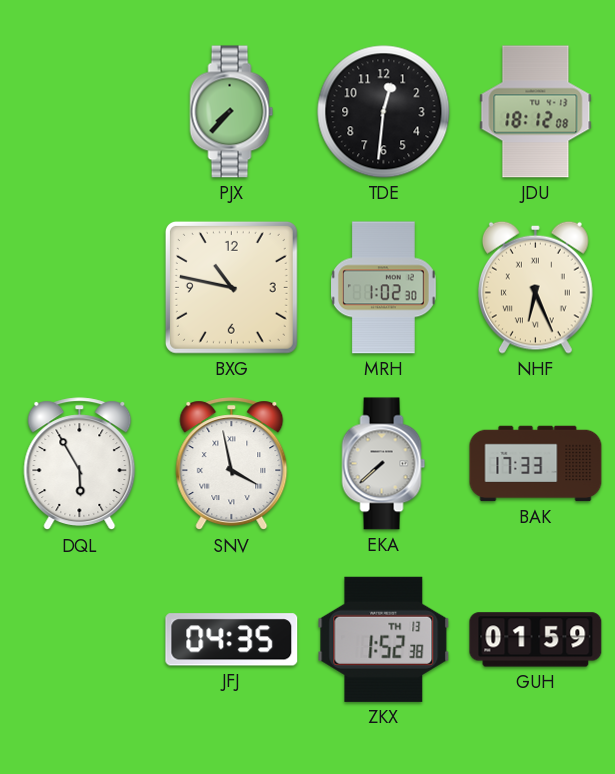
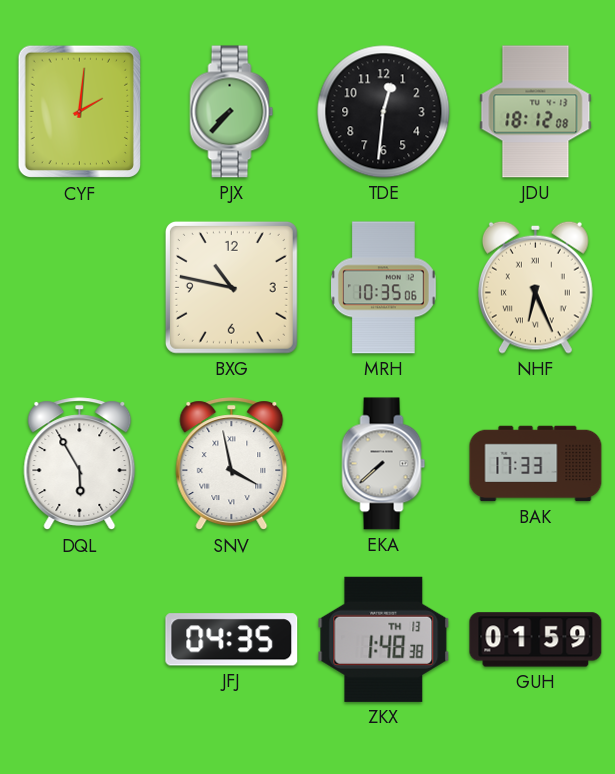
CYF: none -> 2:01
MRH: 1:02 -> 10:35
ZKX: 1:52 -> 1:48
